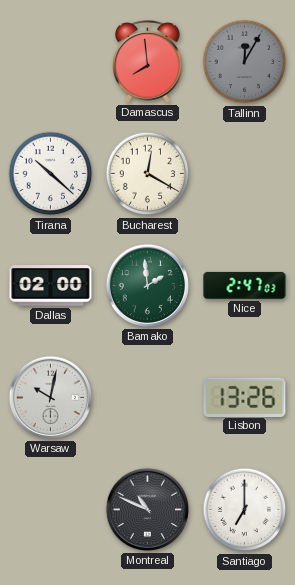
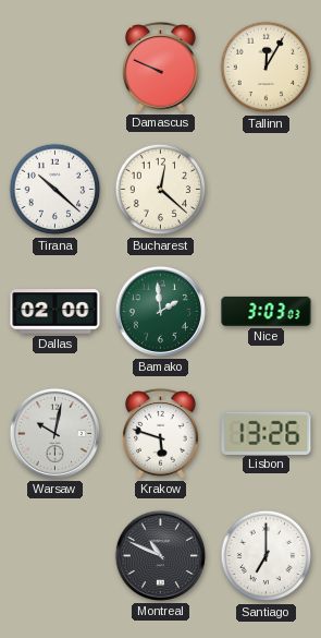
Damascus: 7:59 -> 9:49
Tallinn dial: grey -> cream
Bucharest: 12:20 -> 12:22
Nice: 2:47 -> 3:03
Krakow: none -> 5:48
